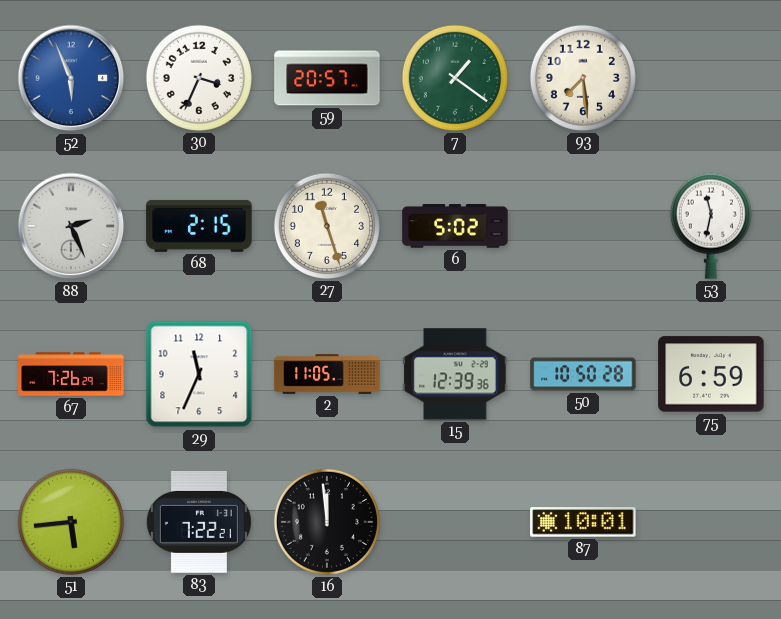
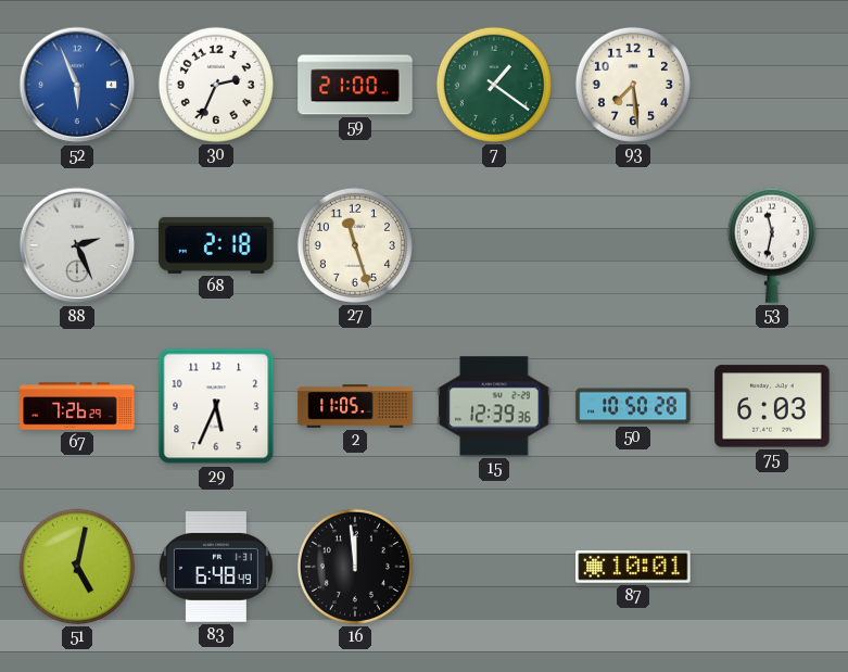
30: 3:34 -> 2:34
59: 20:57 -> 21:00
68: 2:15 -> 2:18
6: 5:02 -> none
29: 11:34 -> 5:34
75: 6:59 -> 6:03
51: 5:44 -> 5:02
83: 7:22 -> 6:48
